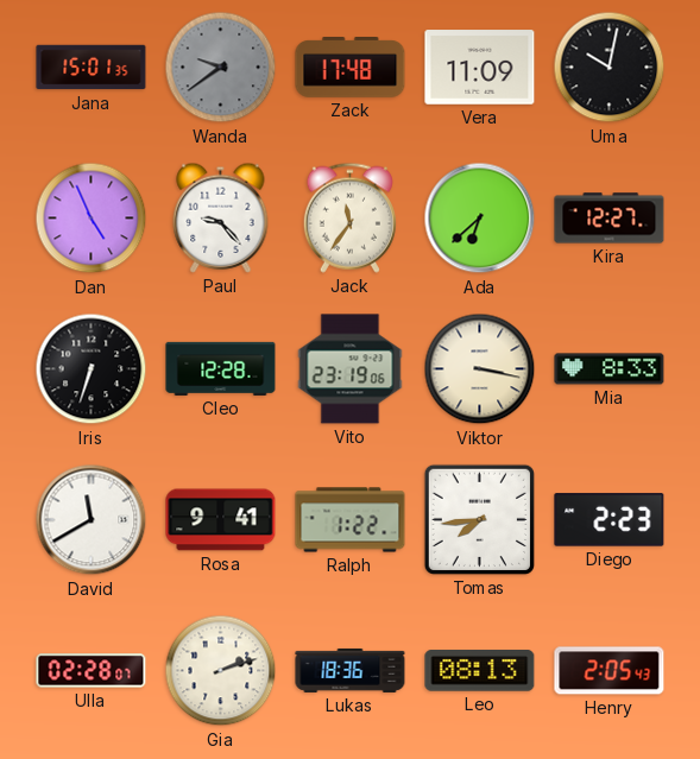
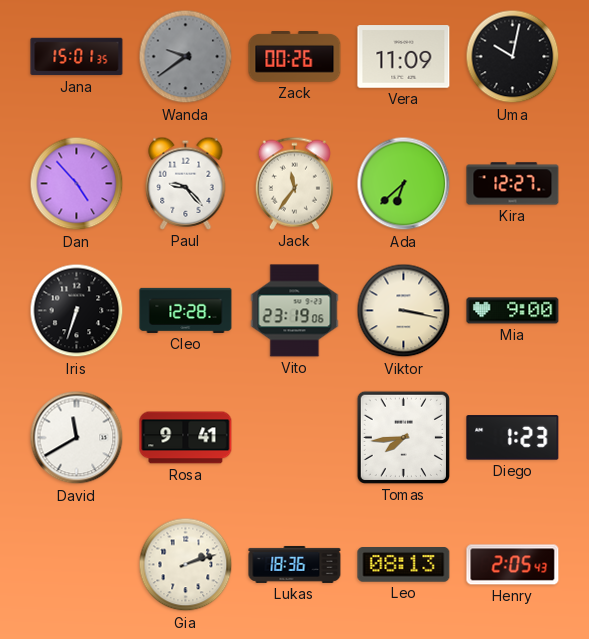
Zack: 17:48 -> 00:26
Dan: 4:56 -> 4:53
Mia: 8:33 -> 9:00
Ralph: 1:22 -> none
Diego: 2:23 -> 1:23
Ulla: 02:28 -> none
